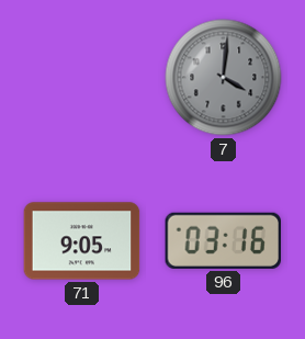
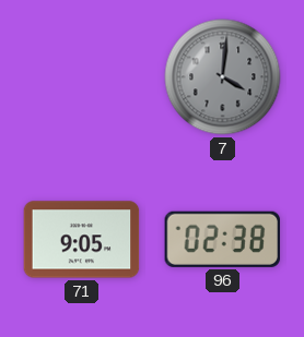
96: 03:16 -> 02:38
